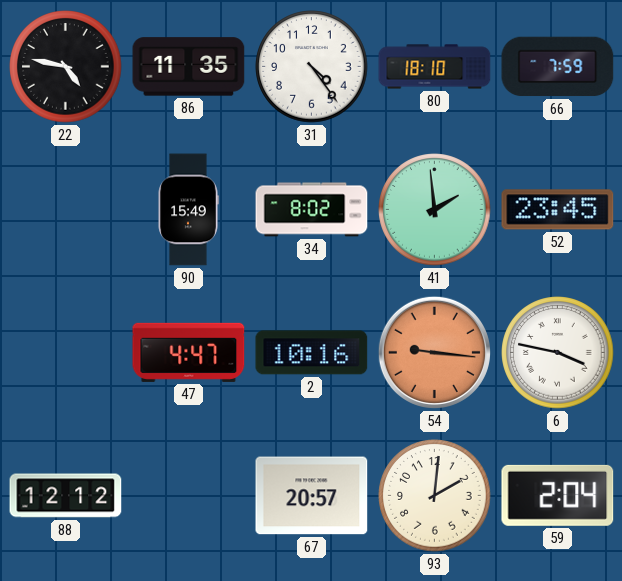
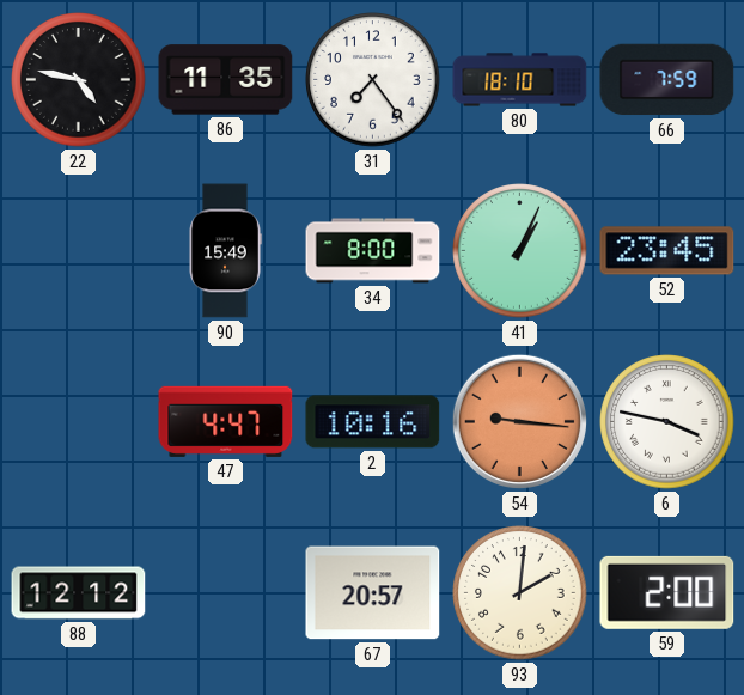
31: 4:24 -> 7:24
34: 8:02 -> 8:00
41: 1:59 -> 1:04
59: 2:04 -> 2:00
